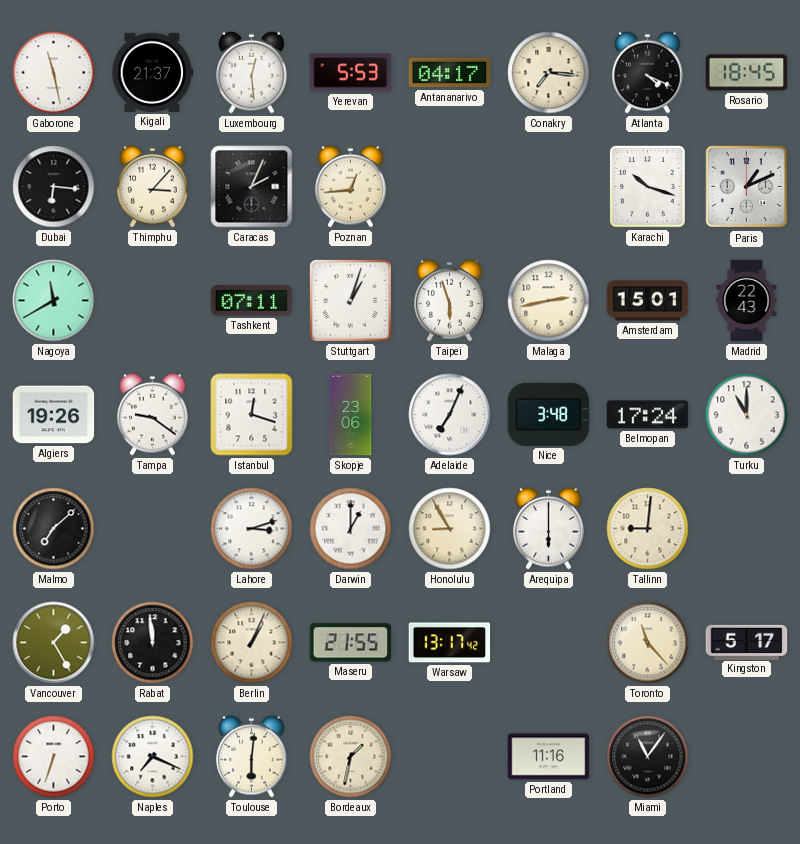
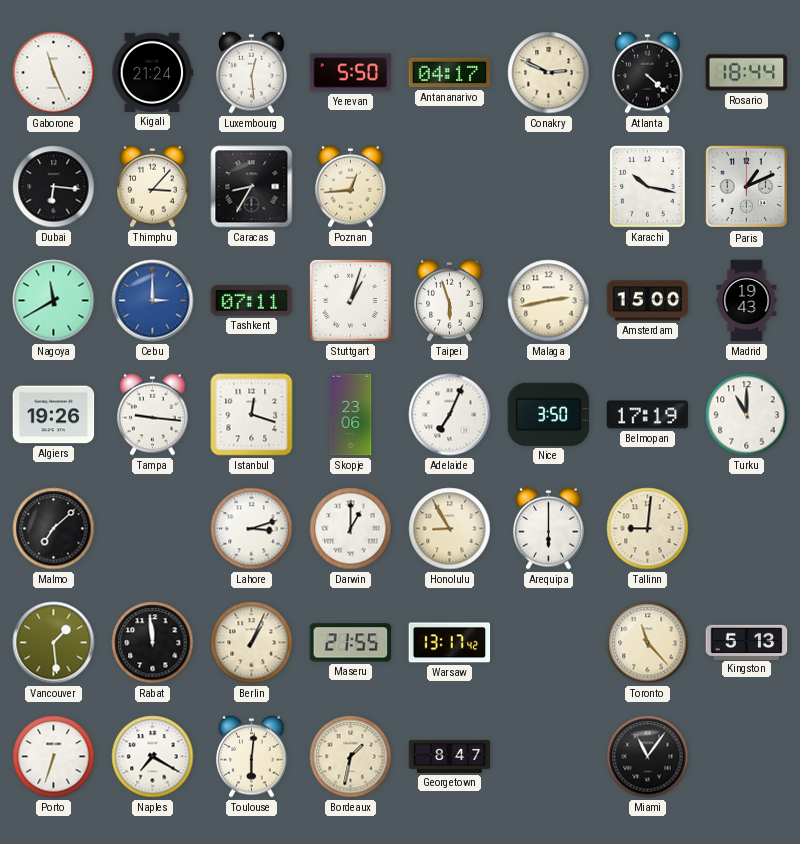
Gaborone: 11:28 -> 11:26
Kigali: 21:37 -> 21:24
Yerevan: 5:53 -> 5:50
Conakry: 7:16 -> 2:49
Atlanta: 4:19 -> 4:22
Rosario: 18:45 -> 18:44
Caracas: 2:04 -> 8:35
Karachi: 10:18 -> 10:17
Cebu: none -> 3:00
Amsterdam: 15:01 -> 15:00
Madrid: 22:43 -> 19:43
Tampa: 9:21 -> 9:16
Nice: 3:48 -> 3:50
Belmopan: 17:24 -> 17:19
Vancouver: 1:25 -> 1:29
Kingston: 5:17 -> 5:13
Naples: 7:19 -> 7:20
Georgetown: none -> 8:47
Portland: 11:16 -> none
